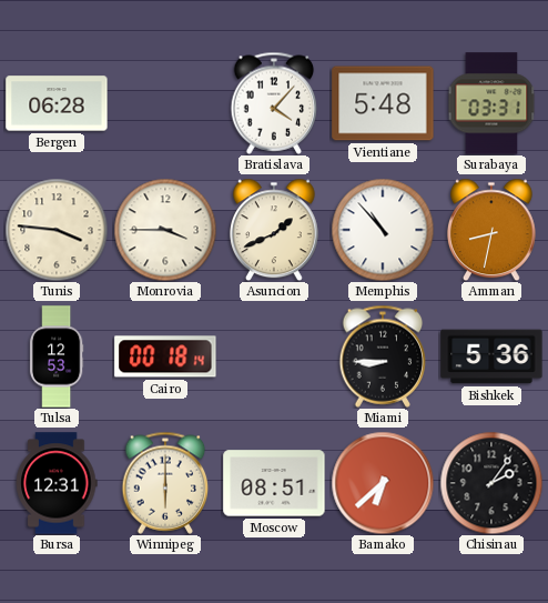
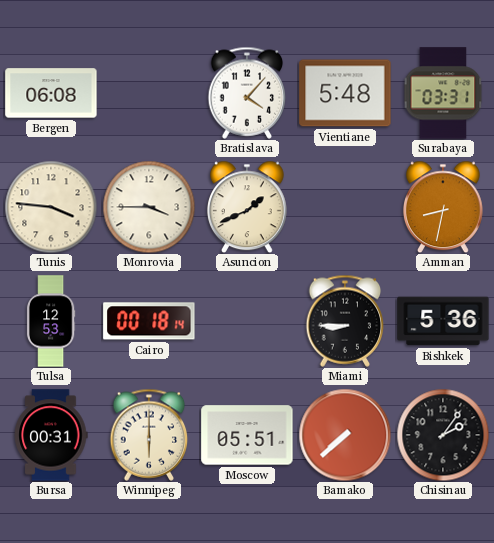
Bergen: 06:28 -> 06:08
Memphis: 10:53 -> none
Bursa: 12:31 -> 00:31
Moscow: 08:51 -> 05:51
Bamako: 6:38 -> 7:38
